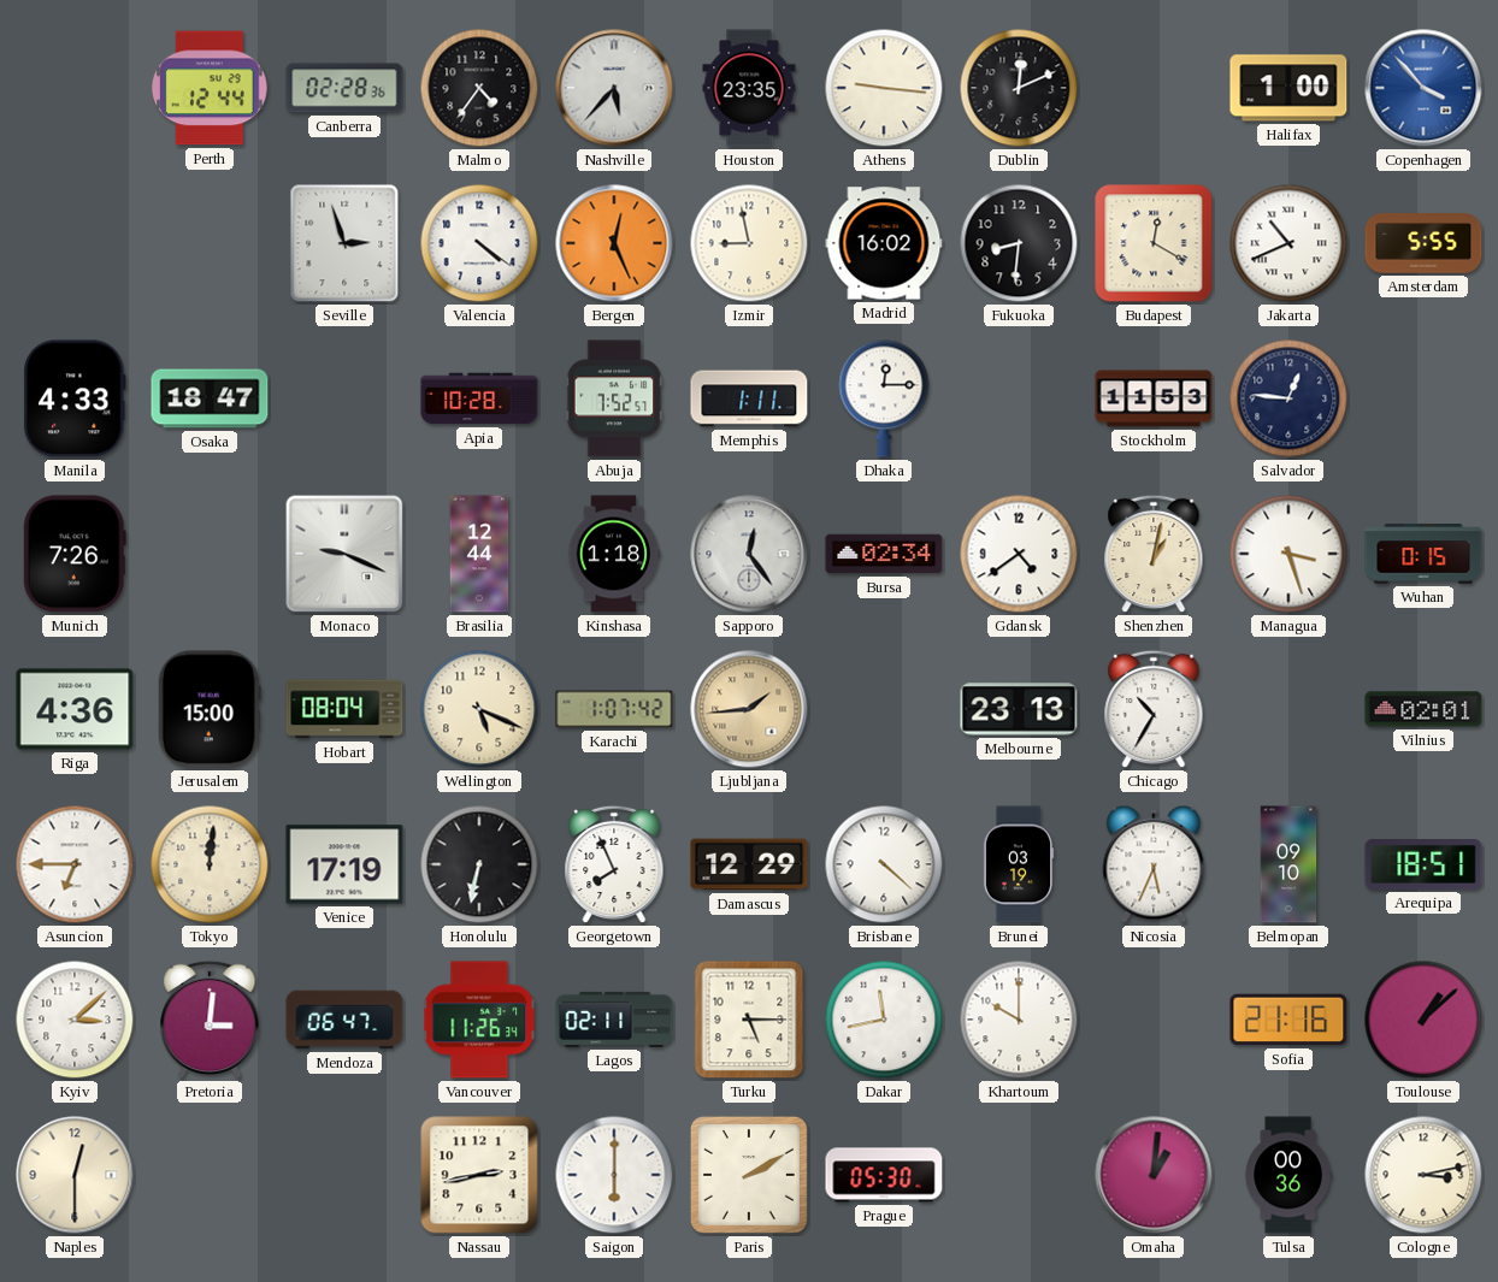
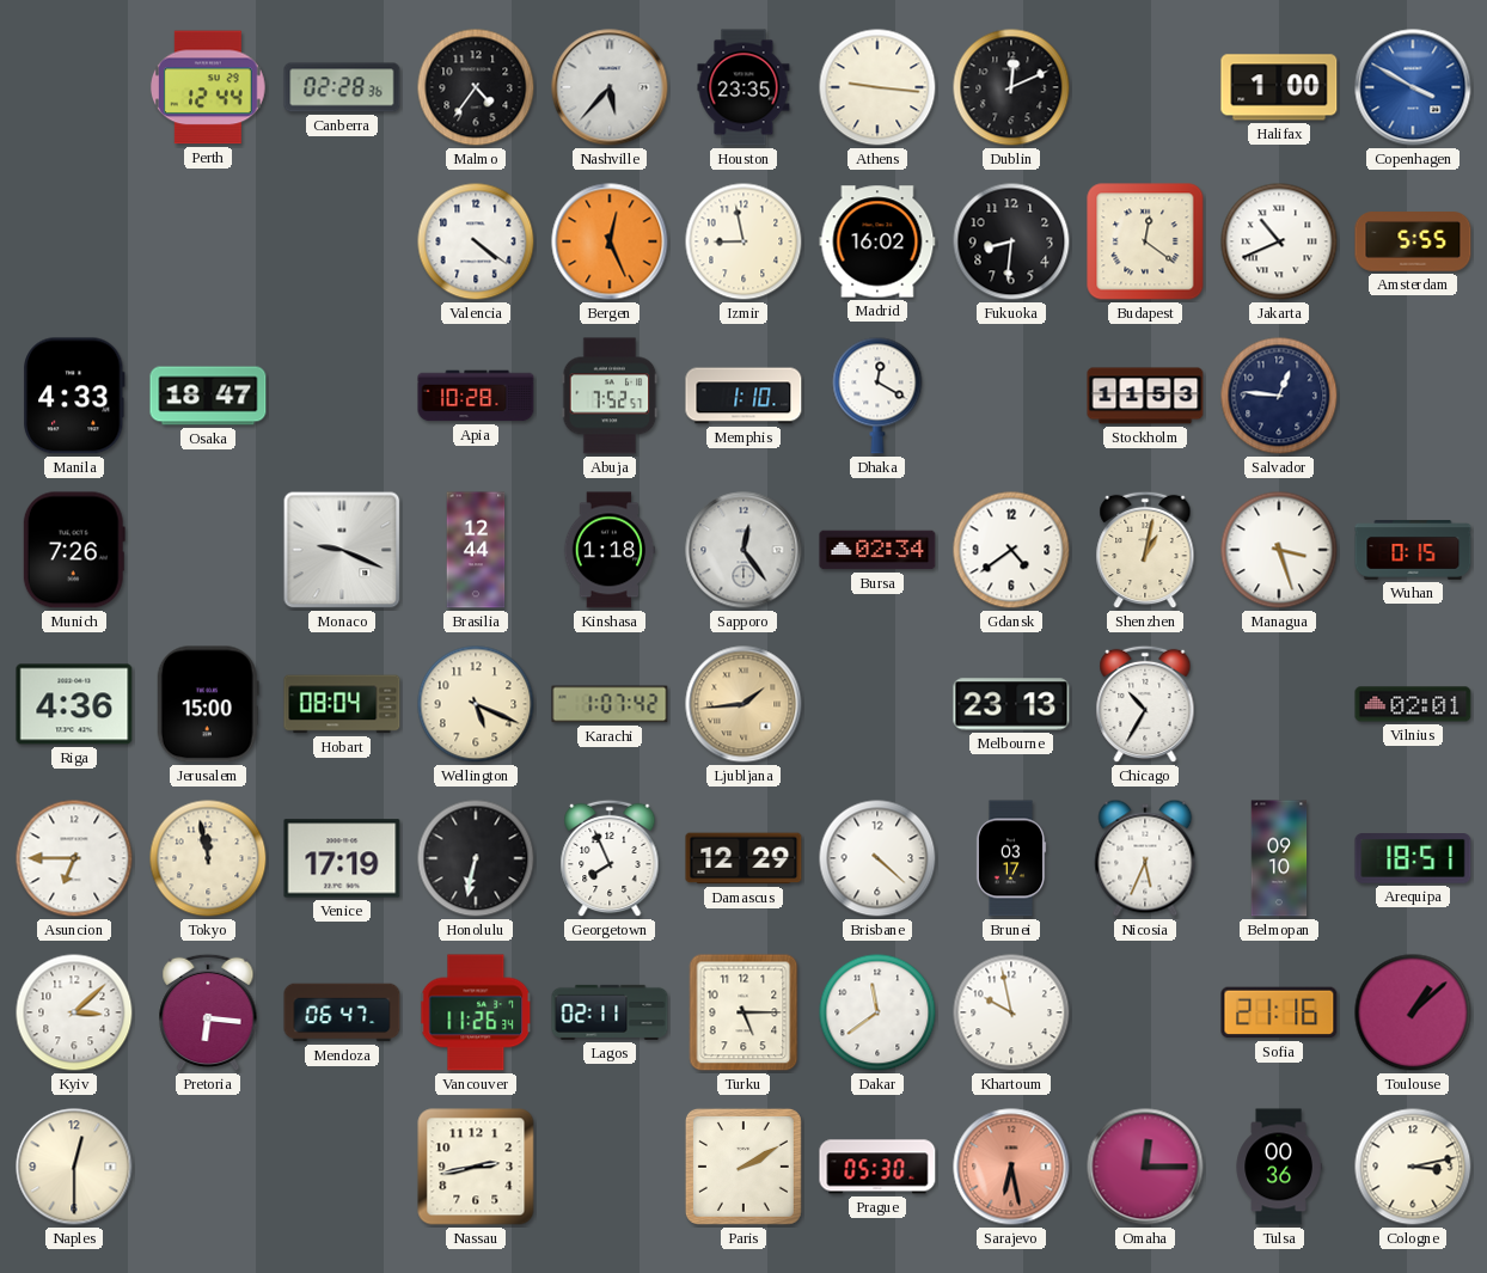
Copenhagen: 3:53 -> 3:50
Seville: 2:57 -> none
Budapest: 12:20 -> 12:21
Memphis: 1:11 -> 1:10
Dhaka: 12:15 -> 12:20
Tokyo: 12:01 -> 11:58
Brunei: 03:19 -> 03:17
Pretoria: 3:01 -> 6:16
Dakar: 11:43 -> 11:39
Khartoum: 10:00 -> 9:58
Saigon: 6:00 -> none
Sarajevo: none -> 6:28
Omaha: 1:01 -> 12:15
